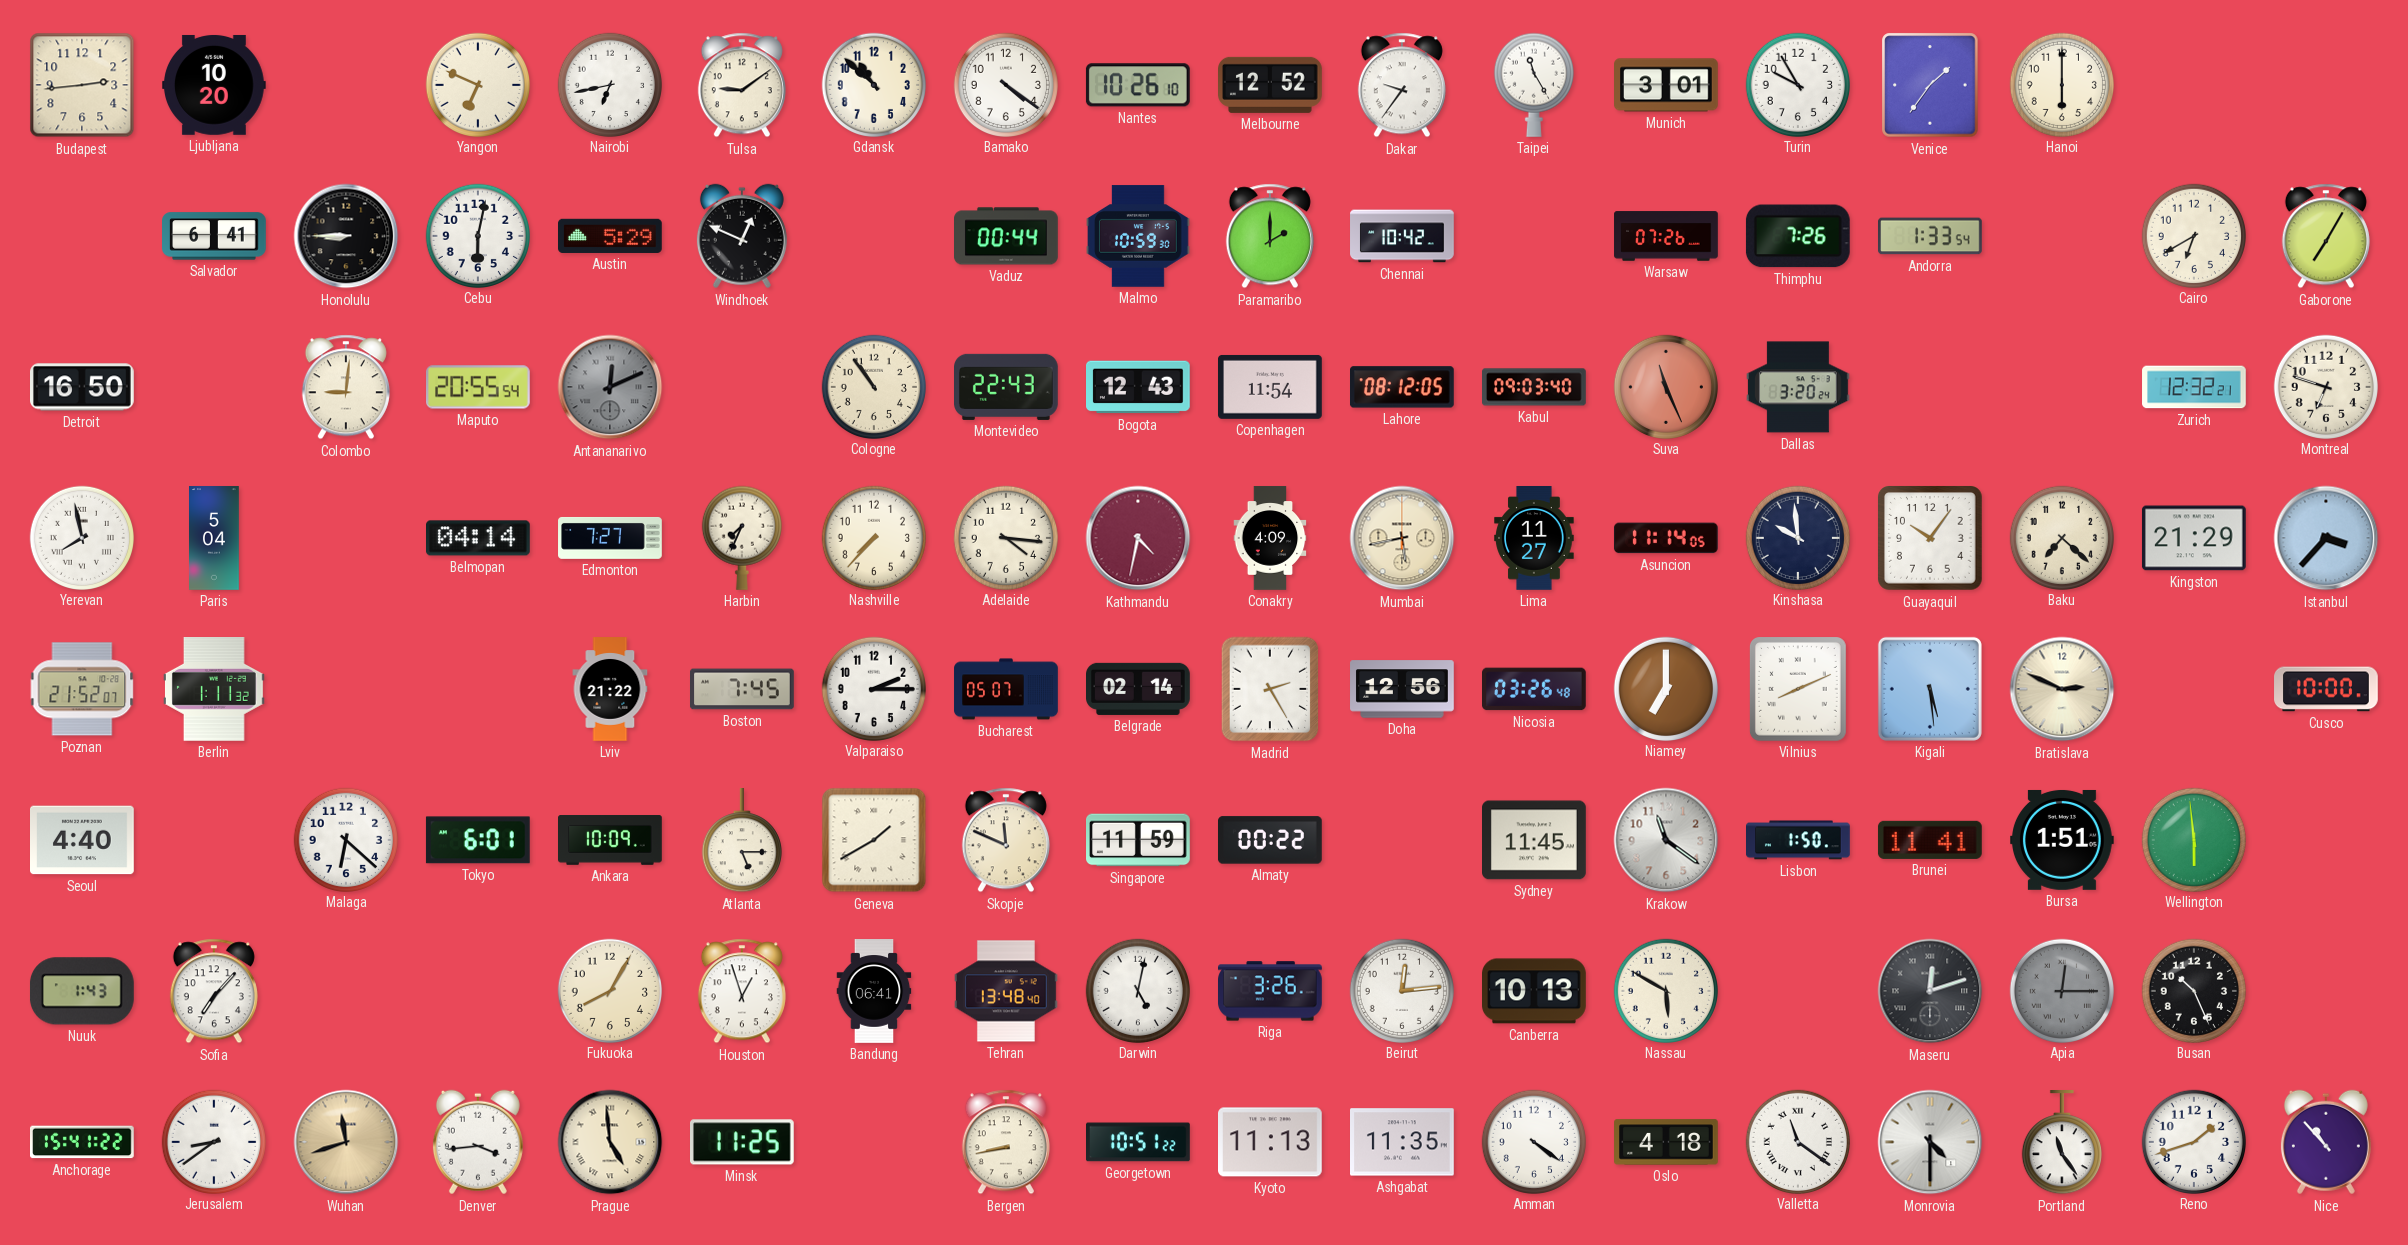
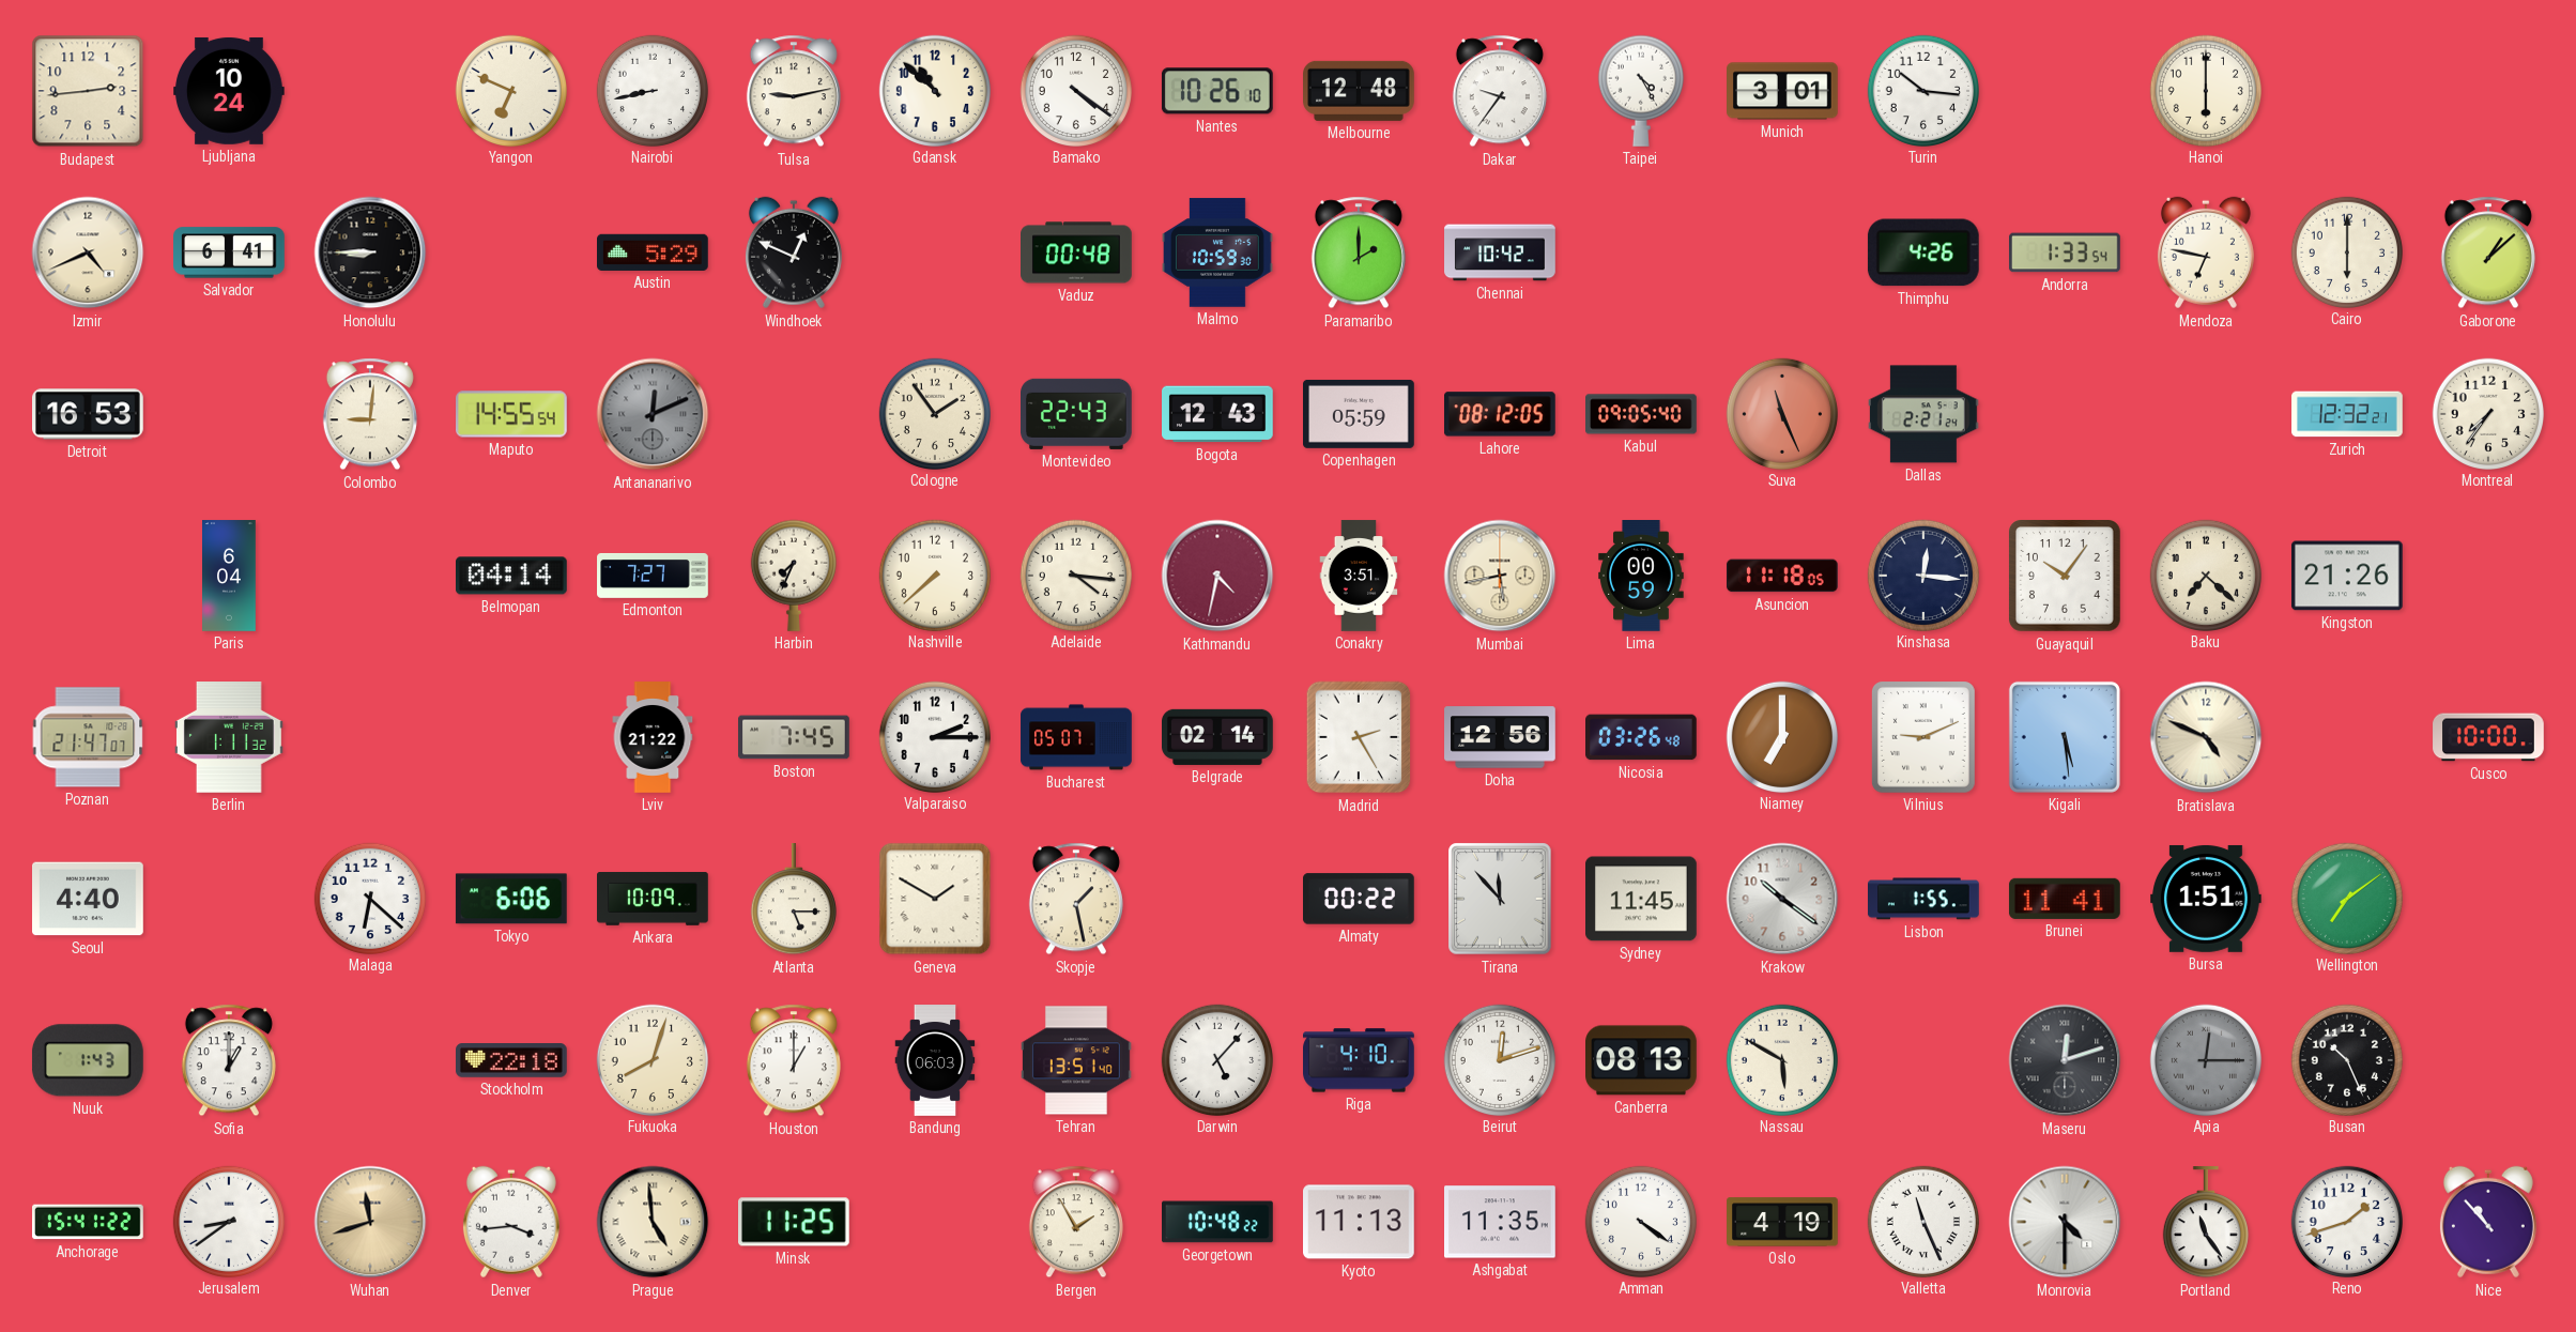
Ljubljana: 10:20 -> 10:24
Nairobi: 6:43 -> 8:43
Tulsa: 9:09 -> 9:13
Melbourne: 12:52 -> 12:48
Taipei: 11:25 -> 4:25
Turin: 9:55 -> 10:16
Venice: 1:36 -> none
Izmir: none -> 4:41
Cebu: 6:02 -> none
Vaduz: 00:44 -> 00:48
Warsaw: 07:26 -> none
Thimphu: 7:26 -> 4:26
Mendoza: none -> 6:47
Cairo: 6:40 -> 6:00
Gaborone: 7:05 -> 1:08
Detroit: 16:50 -> 16:53
Maputo: 20:55 -> 14:55
Cologne: 10:54 -> 1:54
Copenhagen: 11:54 -> 05:59
Kabul: 09:03 -> 09:05
Dallas: 3:20 -> 2:21
Montreal: 6:48 -> 7:36
Yerevan: 7:58 -> none
Paris: 5:04 -> 6:04
Nashville: 7:37 -> 7:38
Conakry: 4:09 -> 3:51
Lima: 11:27 -> 00:59
Asuncion: 11:14 -> 11:18
Kinshasa: 9:59 -> 12:16
Kingston: 21:29 -> 21:26
Istanbul: 3:37 -> none
Poznan: 21:52 -> 21:47
Vilnius: 8:11 -> 9:11
Bratislava: 2:49 -> 4:49
Tokyo: 6:01 -> 6:06
Geneva: 1:40 -> 1:50
Skopje: 11:49 -> 1:28
Singapore: 11:59 -> none
Tirana: none -> 11:53
Krakow: 11:21 -> 10:21
Lisbon: 1:50 -> 1:55
Wellington: 5:59 -> 7:09
Sofia: 7:07 -> 1:00
Stockholm: none -> 22:18
Fukuoka: 8:05 -> 8:03
Houston: 12:57 -> 1:00
Bandung: 06:41 -> 06:03
Tehran: 13:48 -> 13:51
Darwin: 5:02 -> 5:07
Riga: 3:26 -> 4:10
Beirut: 12:14 -> 12:12
Canberra: 10:13 -> 08:13
Bergen: 8:43 -> 1:55
Georgetown: 10:51 -> 10:48
Oslo: 4:18 -> 4:19
Valletta: 11:21 -> 11:26
